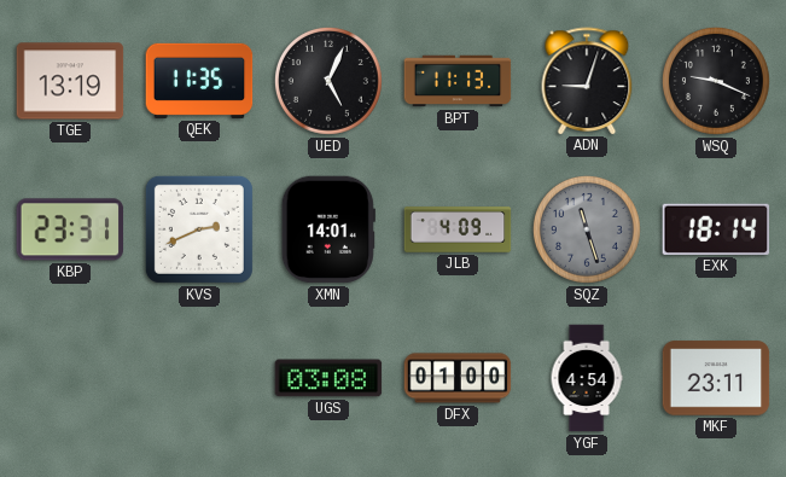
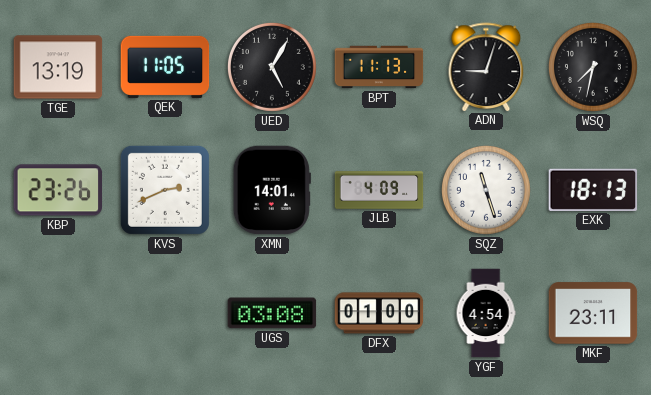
QEK: 11:35 -> 11:05
UED: 5:04 -> 5:05
WSQ: 9:19 -> 7:32
KBP: 23:31 -> 23:26
SQZ dial: grey -> white
EXK: 18:14 -> 18:13
